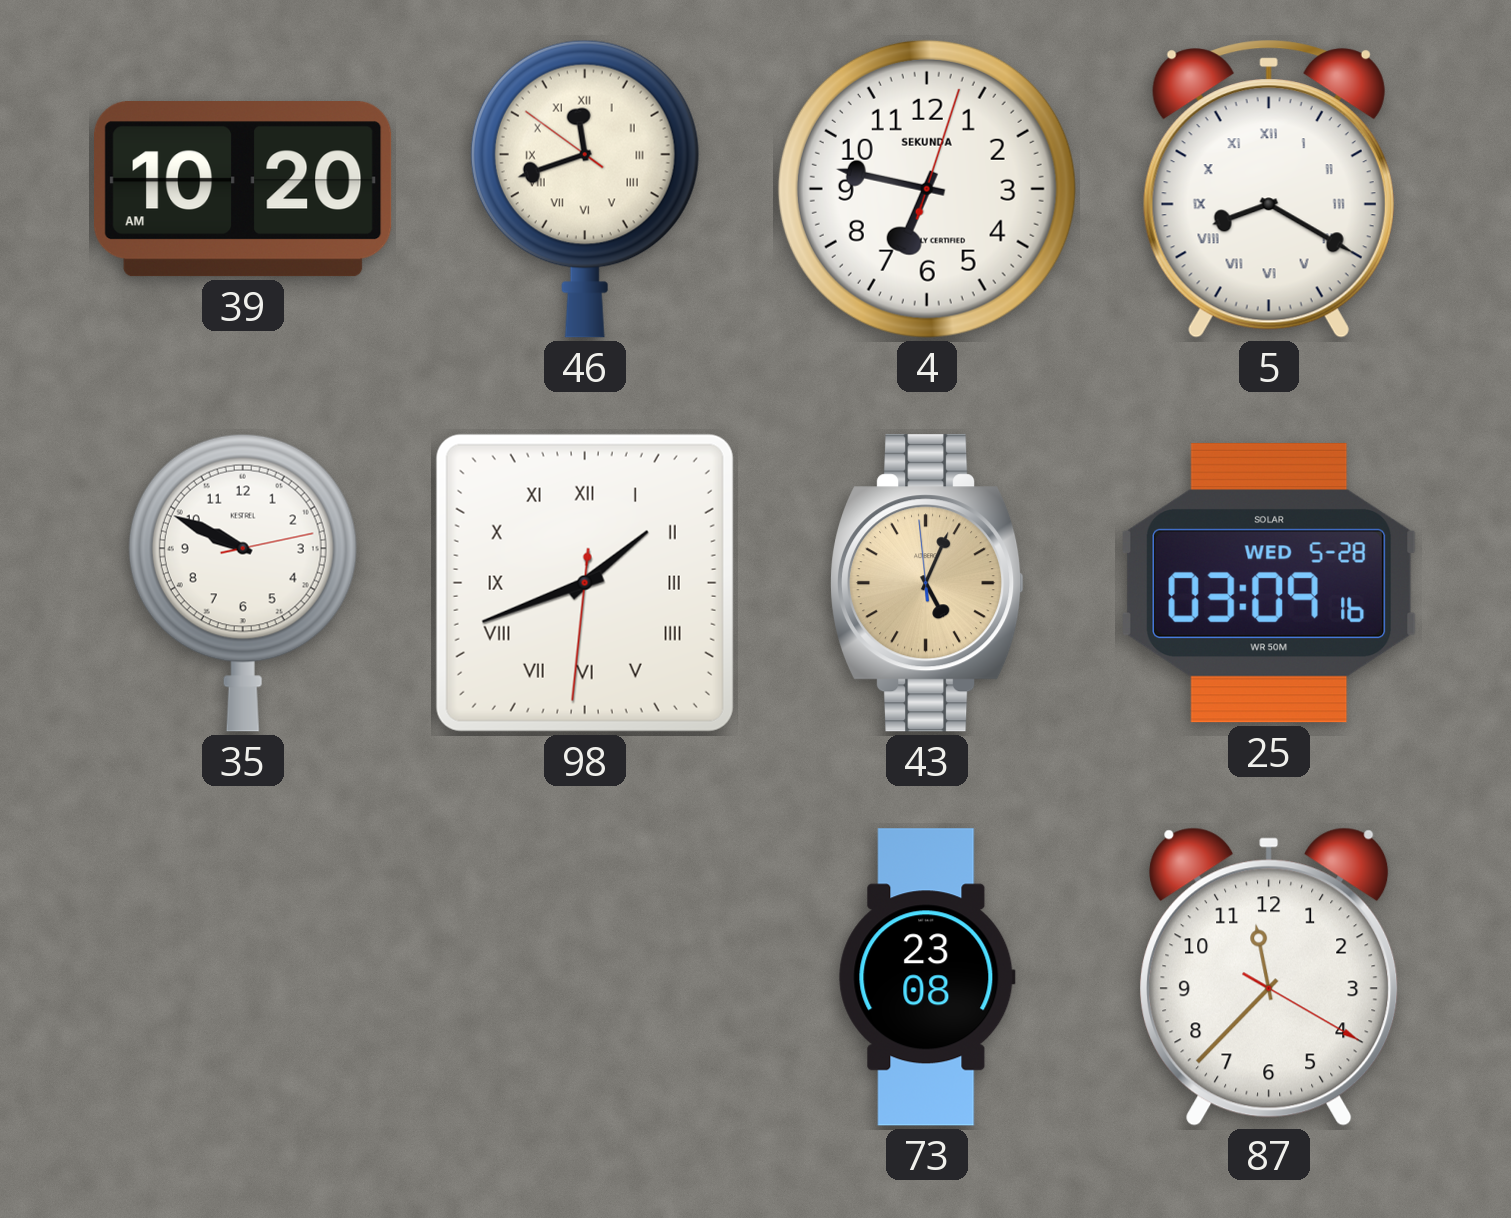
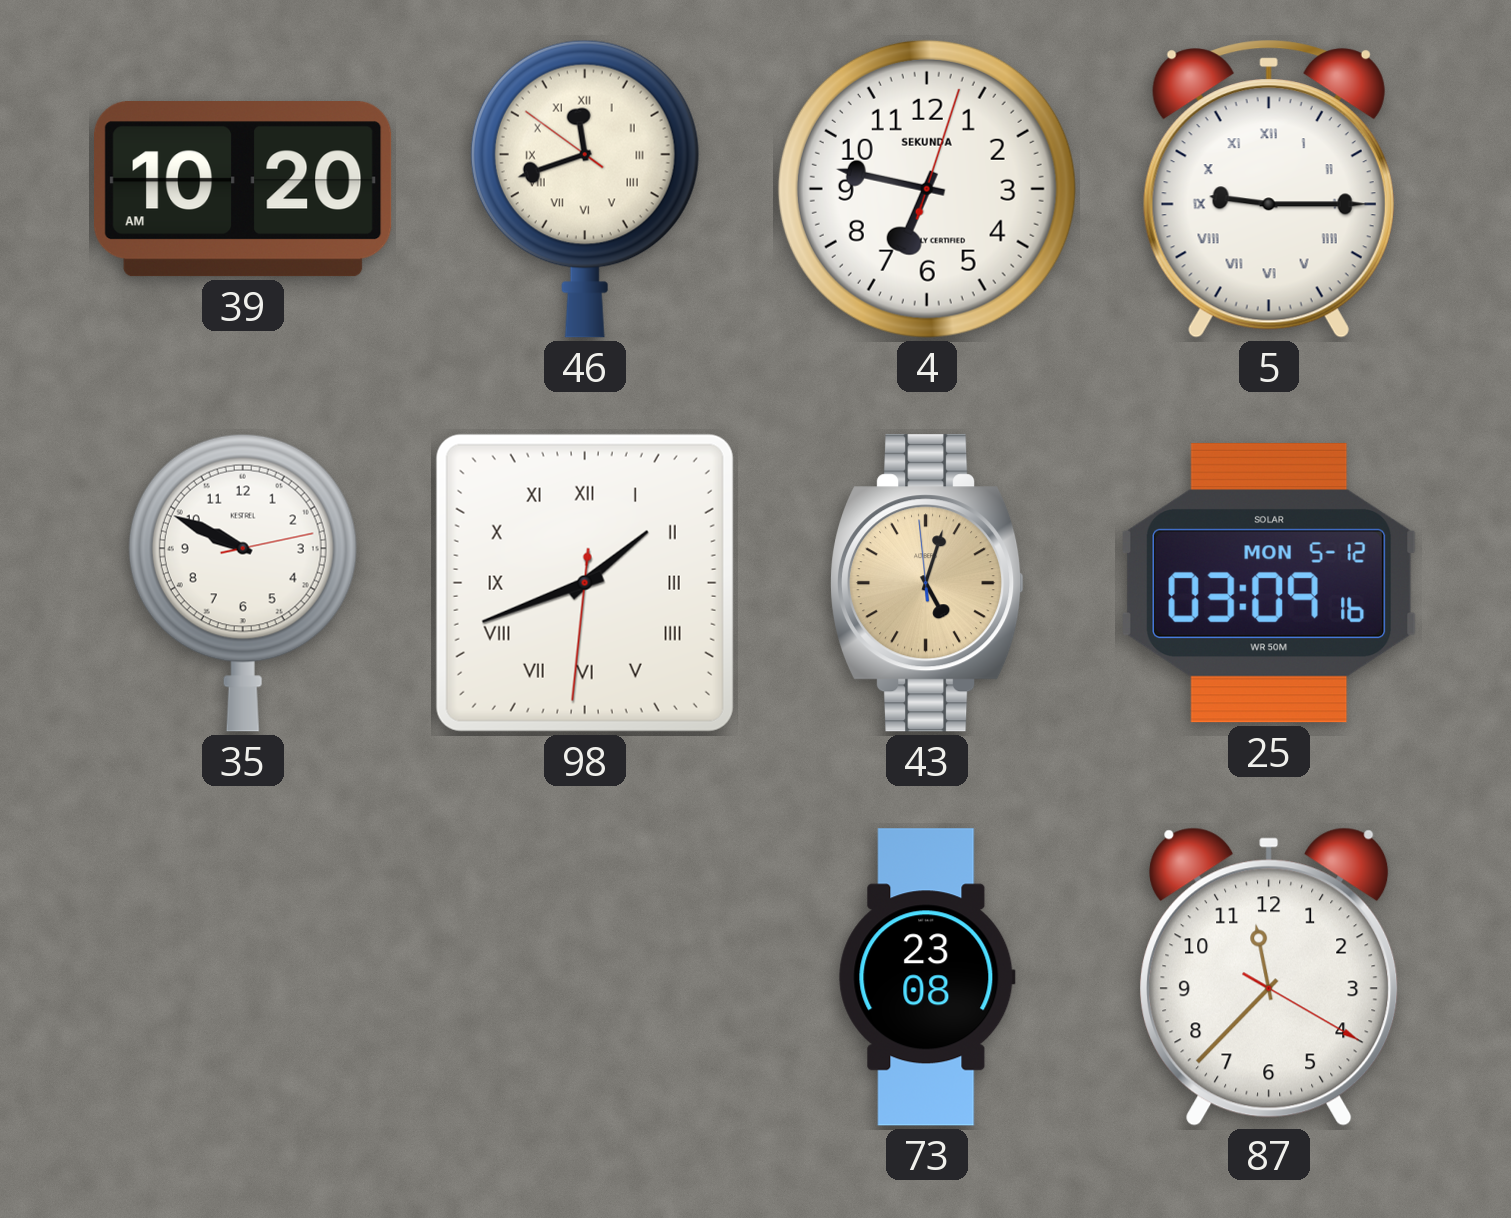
5: 8:20 -> 9:15
43: 5:03 -> 5:02
25 date: WED 5-28 -> MON 5-12
